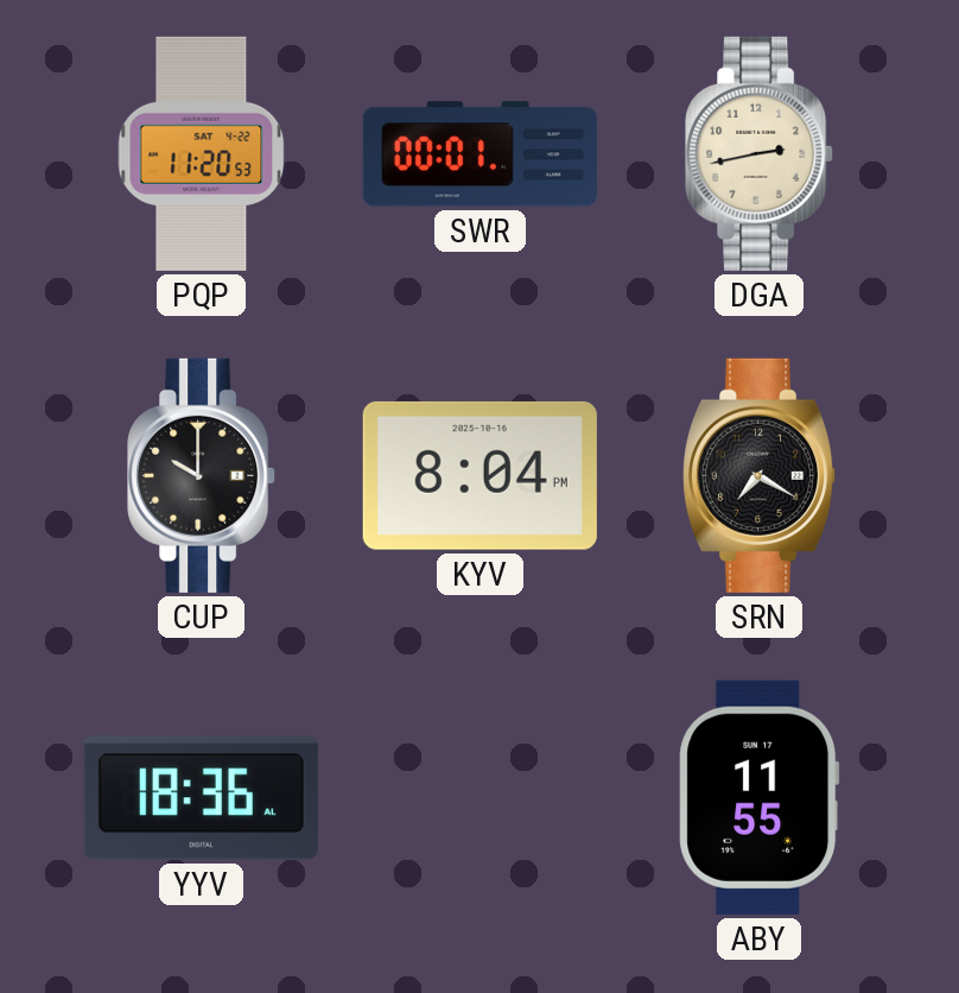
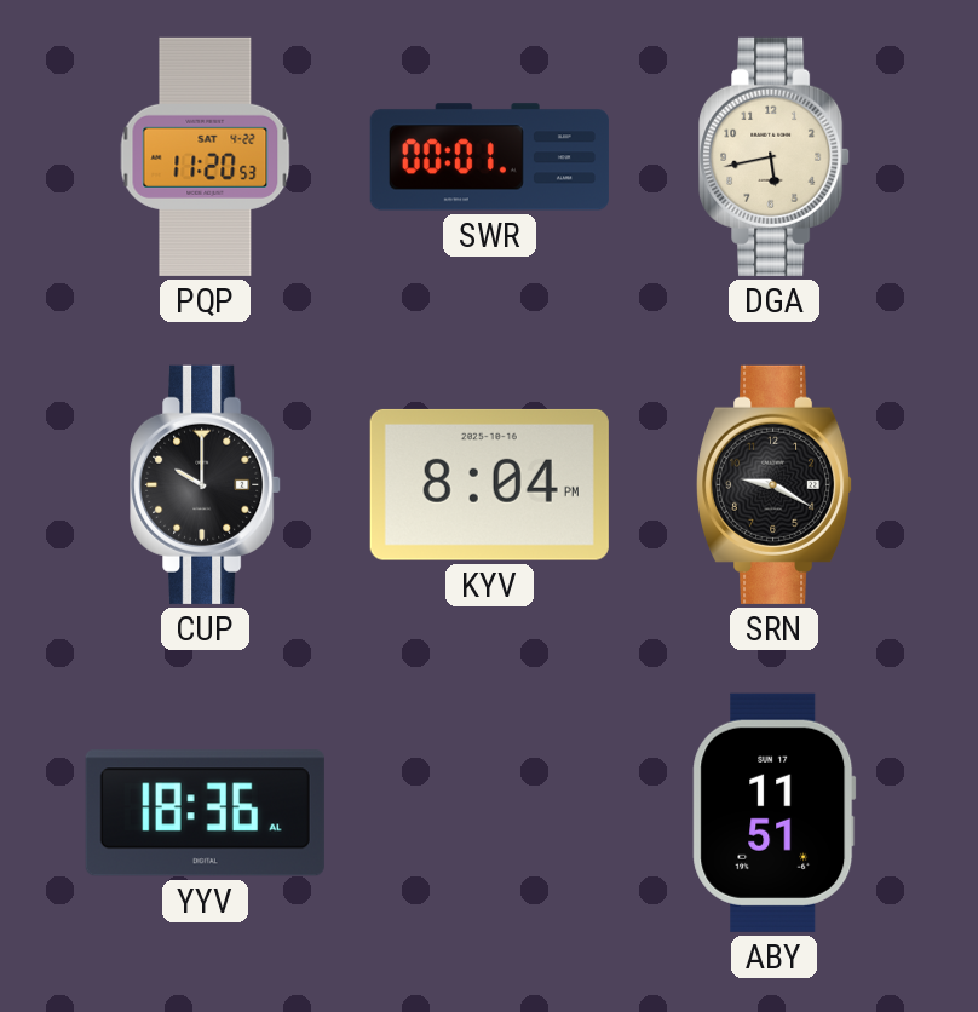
DGA: 2:43 -> 5:43
SRN: 7:20 -> 9:20
ABY: 11:55 -> 11:51
